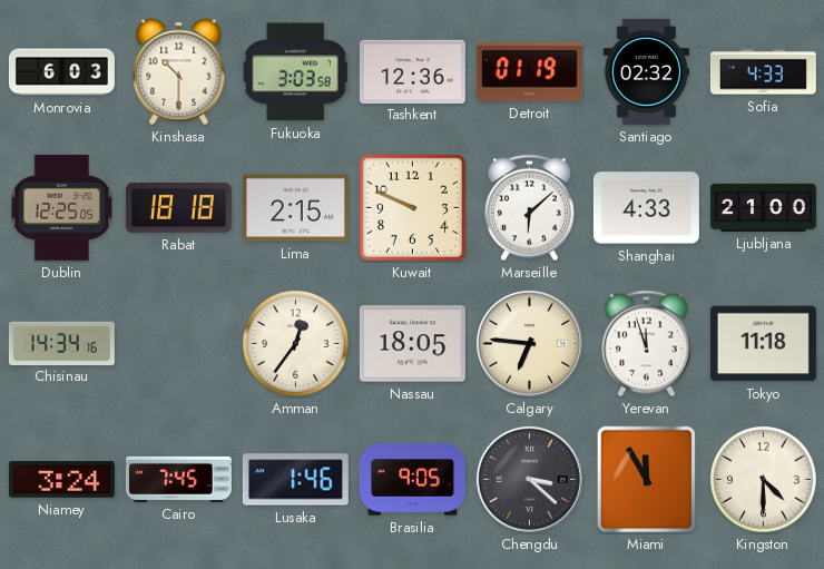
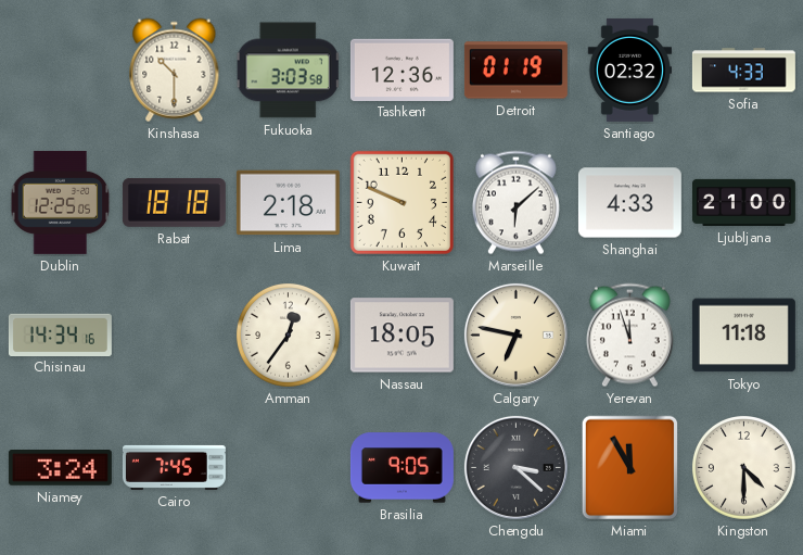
Monrovia: 6:03 -> none
Lima: 2:15 -> 2:18
Calgary: 6:46 -> 6:47
Lusaka: 1:46 -> none
